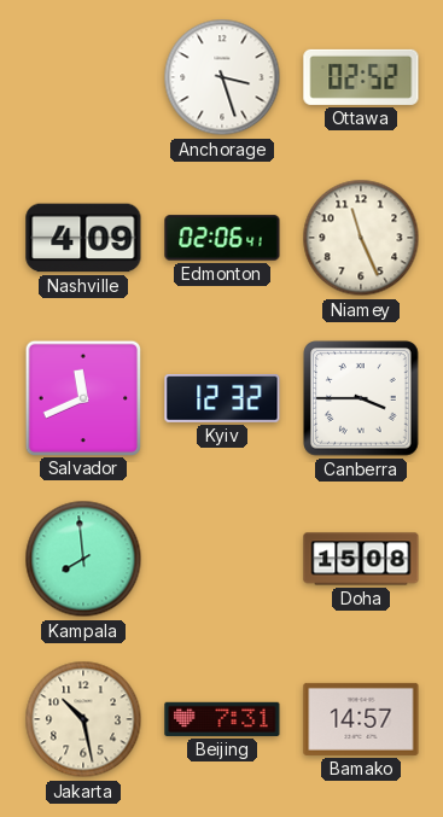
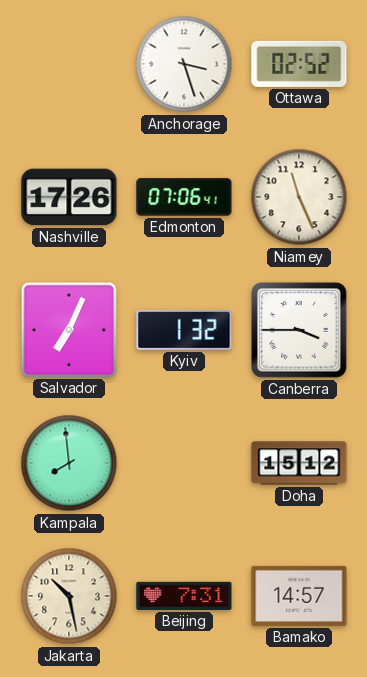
Nashville: 4:09 -> 17:26
Edmonton: 02:06 -> 07:06
Salvador: 11:41 -> 7:04
Kyiv: 12:32 -> 1:32
Doha: 15:08 -> 15:12
